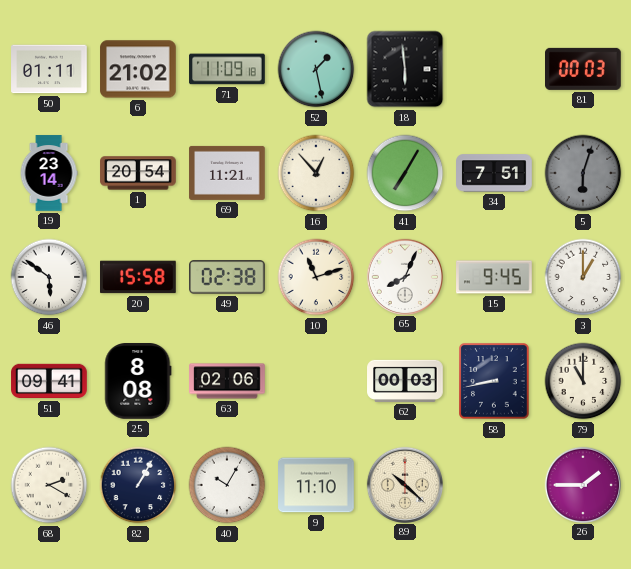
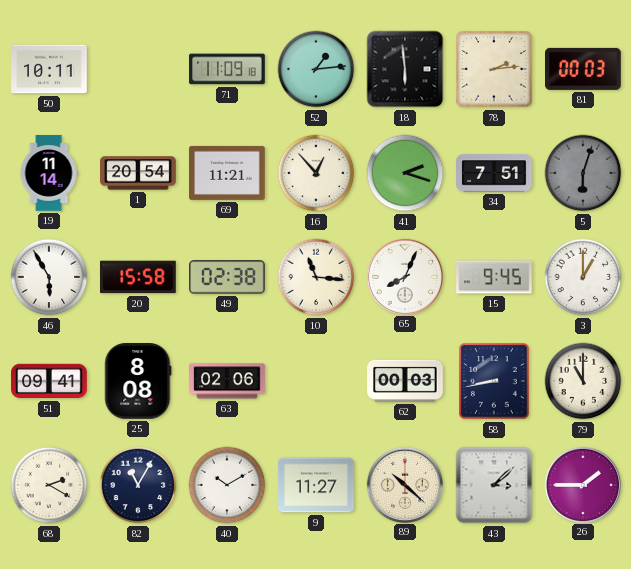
50: 01:11 -> 10:11
6: 21:02 -> none
52: 1:28 -> 1:14
78: none -> 2:14
19: 23:14 -> 11:14
41: 7:05 -> 2:18
46: 5:51 -> 5:55
10: 11:12 -> 11:16
82: 1:05 -> 11:05
40: 10:05 -> 10:10
9: 11:10 -> 11:27
43: none -> 3:08
